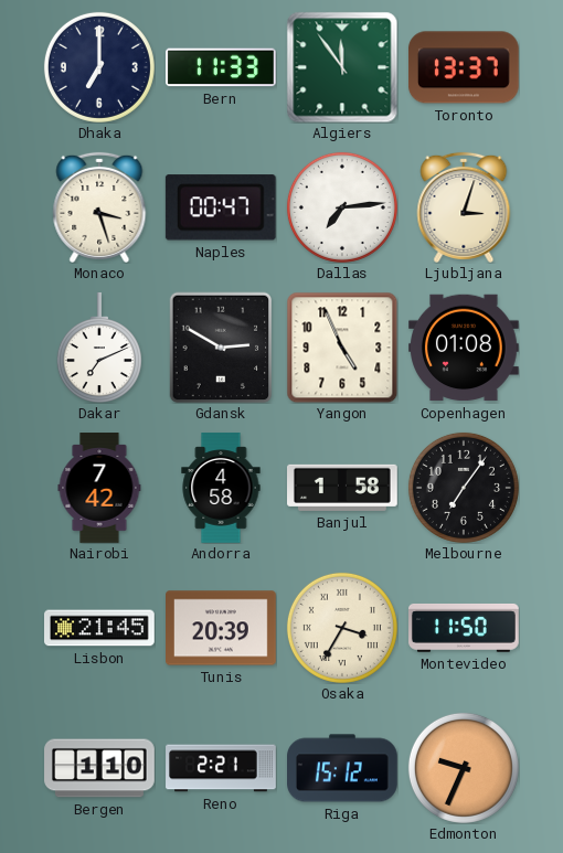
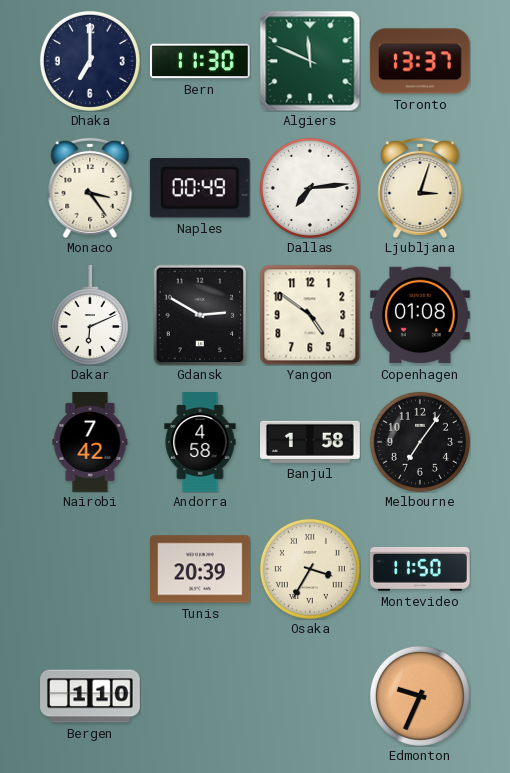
Bern: 11:33 -> 11:30
Algiers: 11:54 -> 11:49
Monaco: 3:27 -> 3:24
Naples: 00:47 -> 00:49
Dakar: 7:11 -> 6:11
Yangon: 4:56 -> 4:51
Lisbon: 21:45 -> none
Reno: 2:21 -> none
Riga: 15:12 -> none
